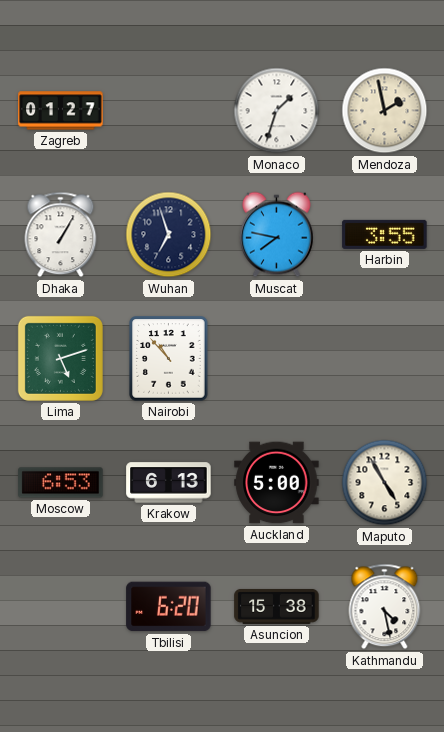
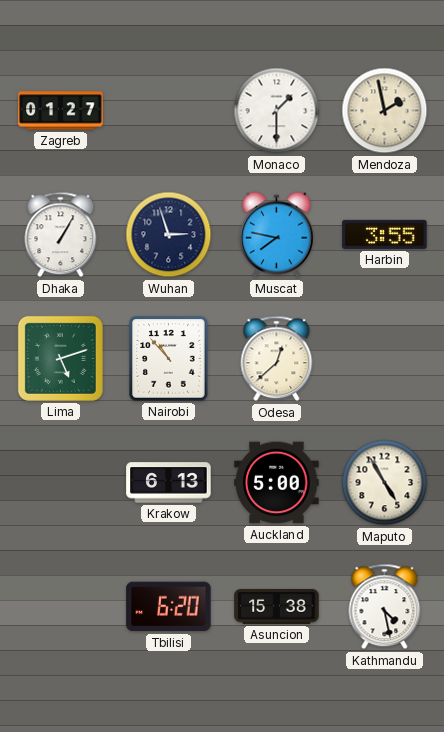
Monaco: 1:33 -> 1:30
Wuhan: 6:57 -> 2:57
Odesa: none -> 12:38
Moscow: 6:53 -> none
